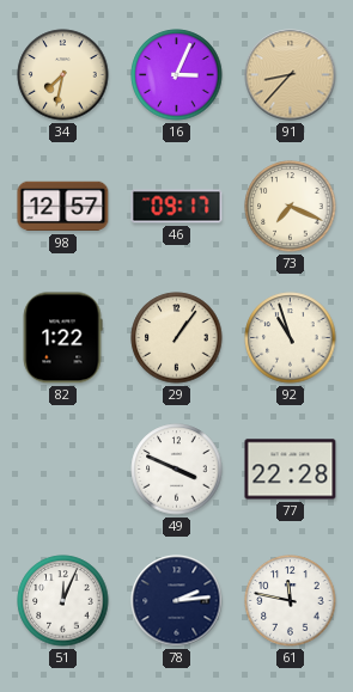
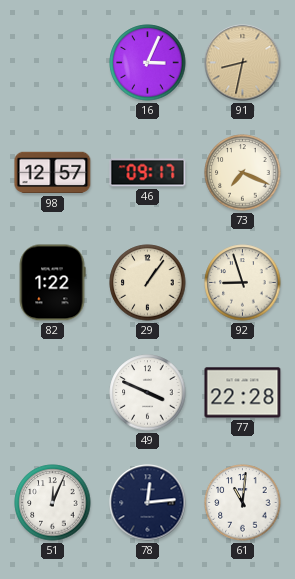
34: 7:32 -> none
91: 8:37 -> 8:32
92: 10:57 -> 8:57
78: 2:14 -> 12:14
61: 11:47 -> 11:01
